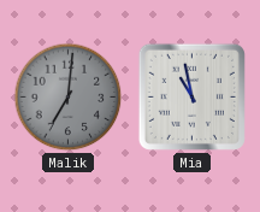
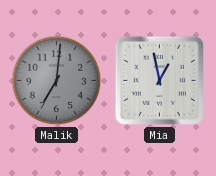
Mia: 10:58 -> 12:58
